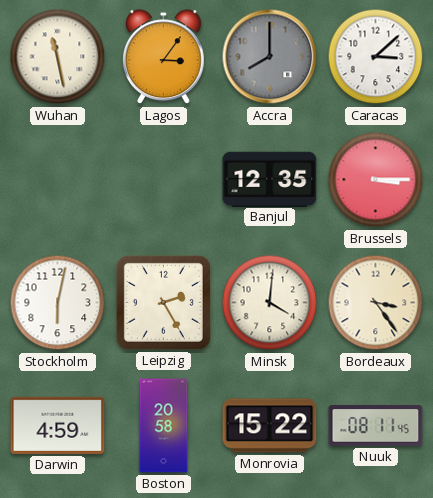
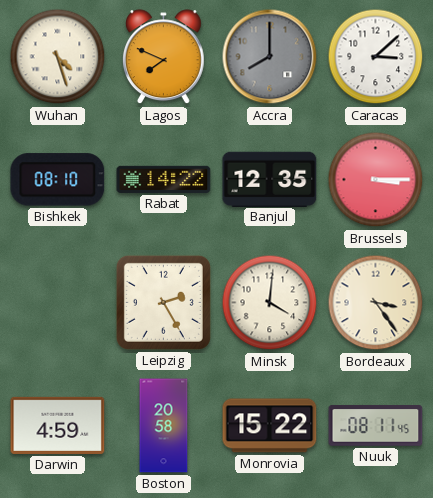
Wuhan: 11:28 -> 4:27
Lagos: 3:06 -> 7:49
Bishkek: none -> 08:10
Rabat: none -> 14:22
Stockholm: 6:02 -> none
